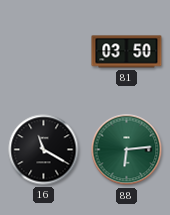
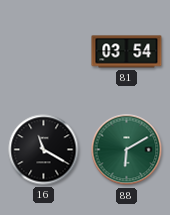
81: 03:50 -> 03:54
88: 6:14 -> 6:10
